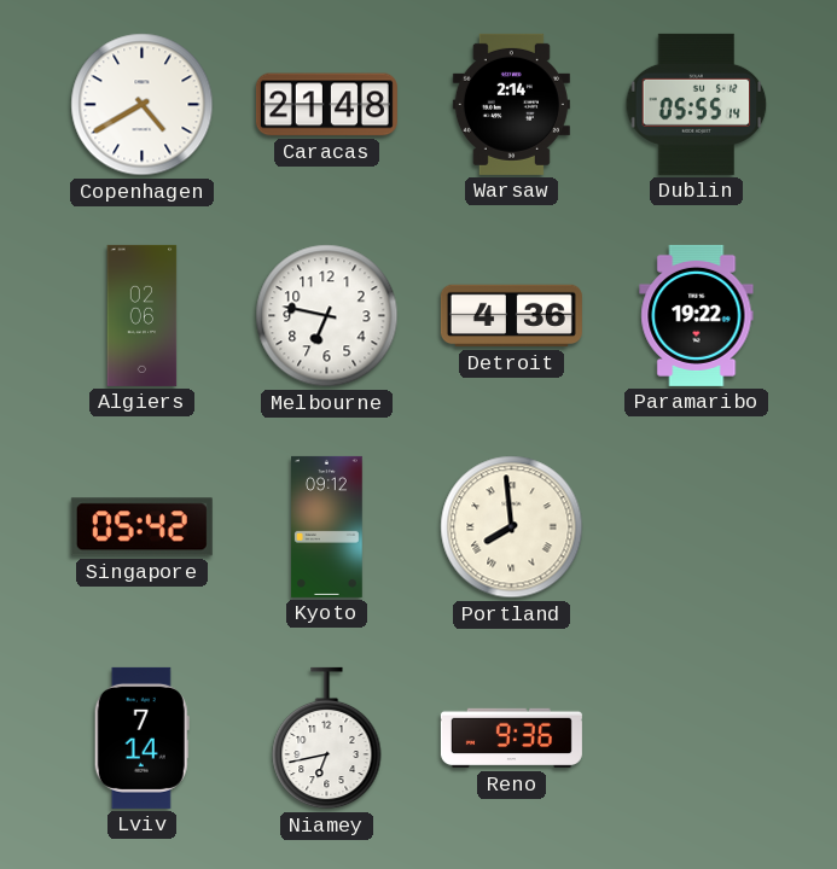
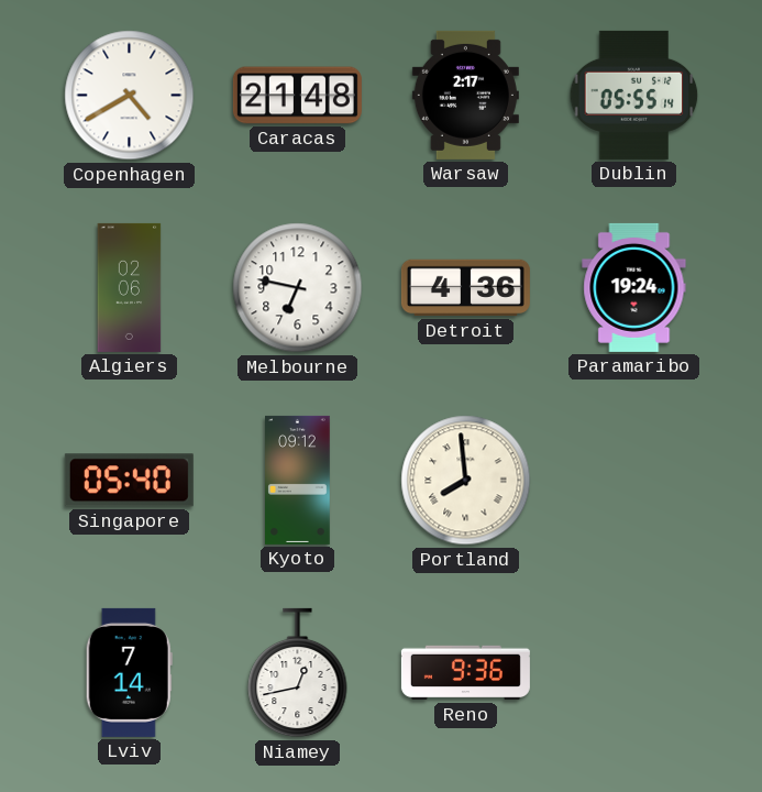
Warsaw: 2:14 -> 2:17
Paramaribo: 19:22 -> 19:24
Singapore: 05:42 -> 05:40
Niamey: 6:43 -> 12:43
